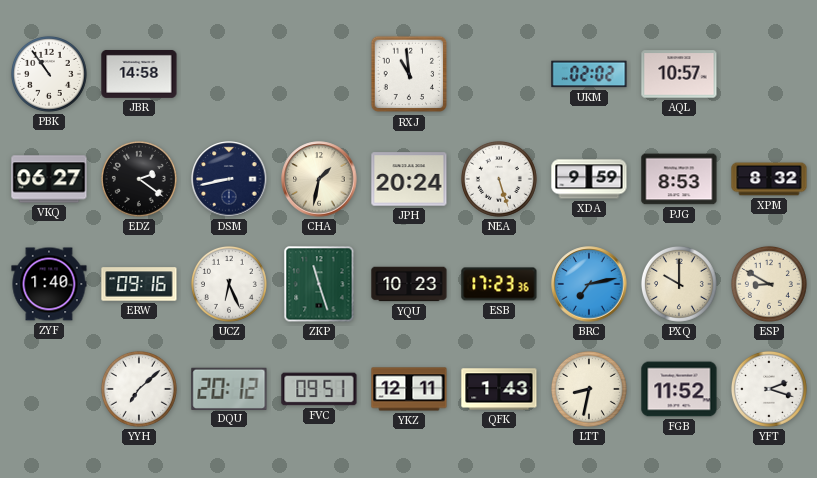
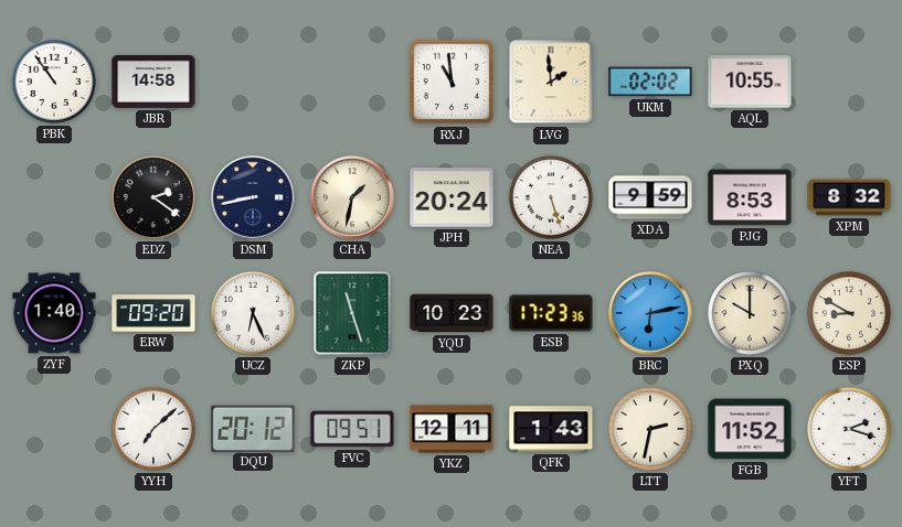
LVG: none -> 1:59
AQL: 10:57 -> 10:55
VKQ: 06:27 -> none
ERW: 09:16 -> 09:20
BRC: 7:13 -> 6:13
LTT: 8:32 -> 2:32
